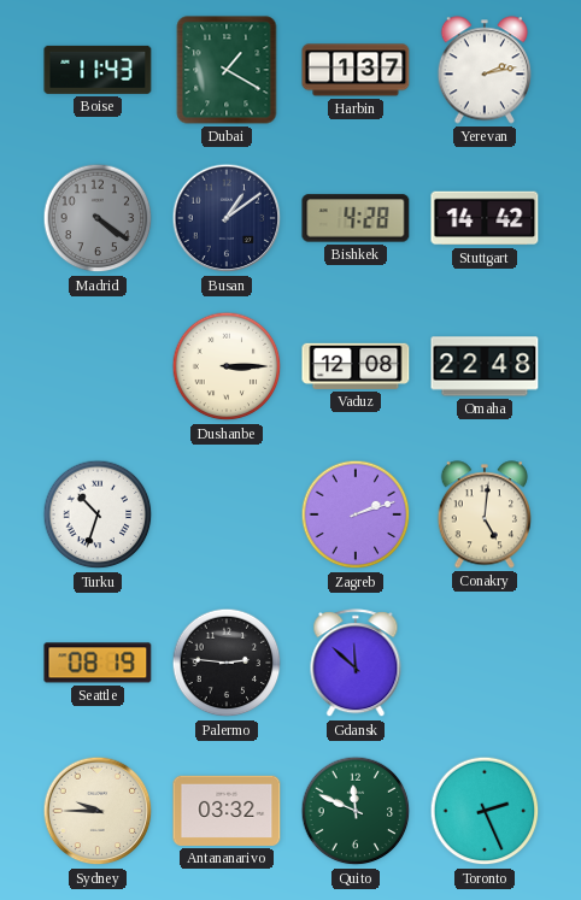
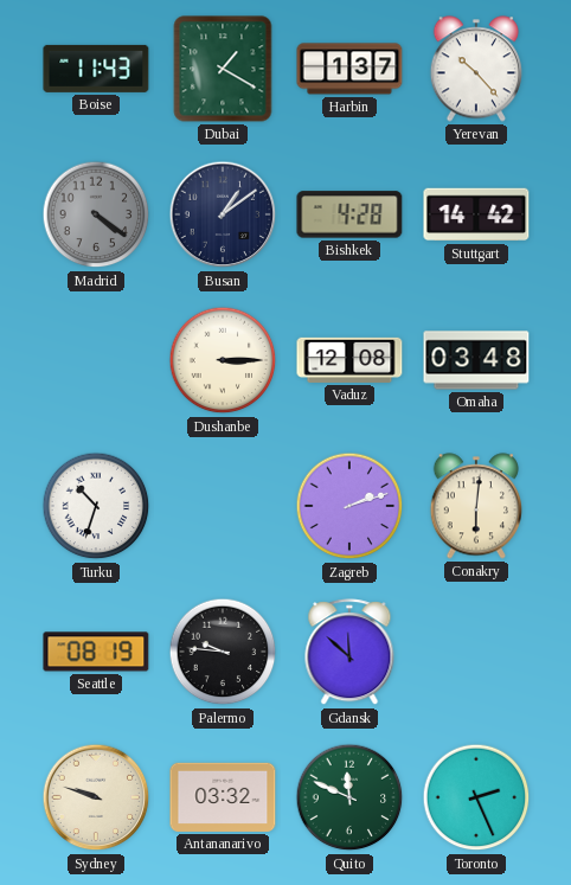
Yerevan: 2:13 -> 10:23
Omaha: 22:48 -> 03:48
Conakry: 5:01 -> 6:01
Palermo: 2:46 -> 9:46
Sydney: 9:45 -> 9:48
